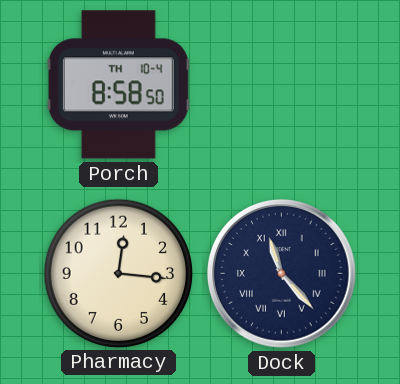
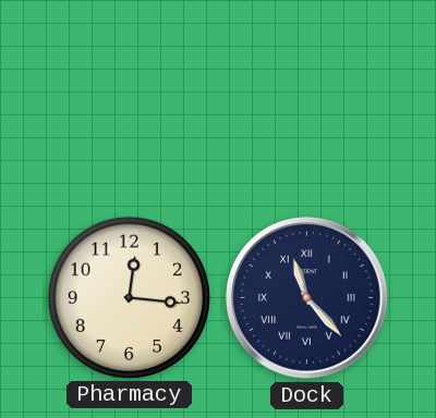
Porch: 8:58 -> none
